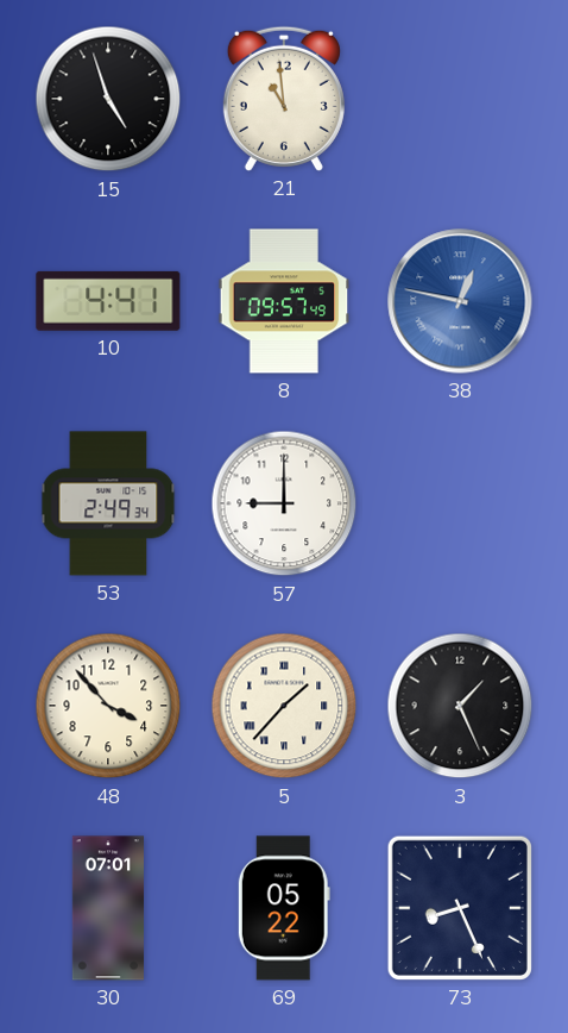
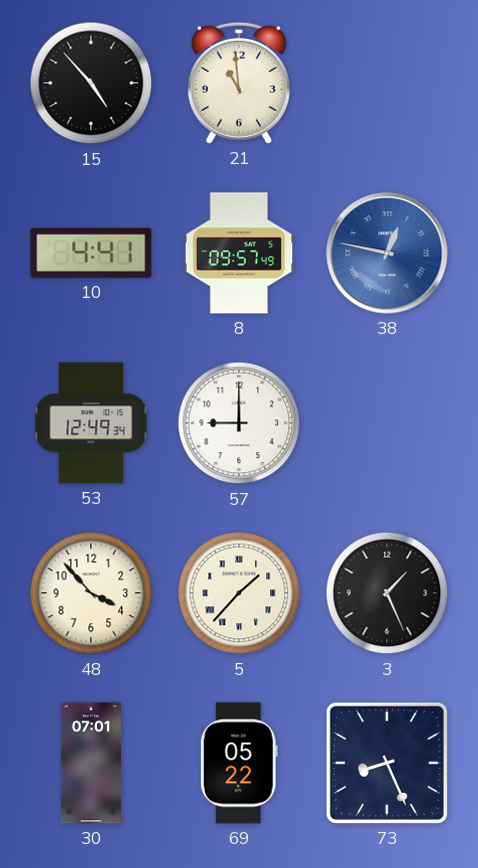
15: 4:57 -> 4:53
53: 2:49 -> 12:49
